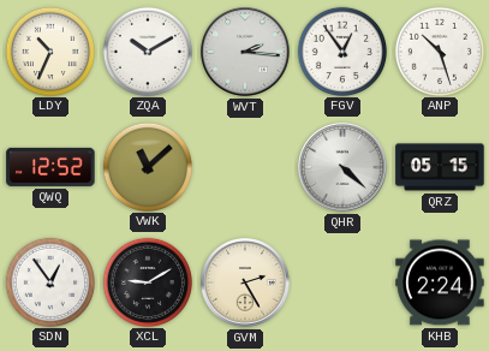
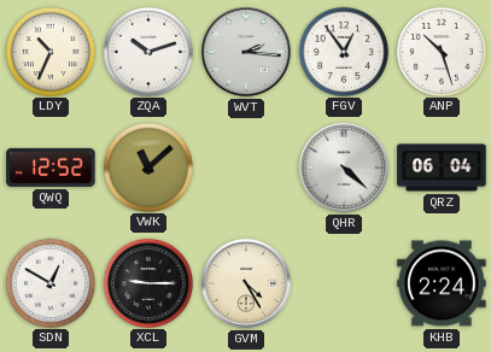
ZQA: 10:10 -> 10:12
QRZ: 05:15 -> 06:04
SDN: 12:54 -> 12:50
XCL: 9:10 -> 9:15
GVM: 2:25 -> 4:25
